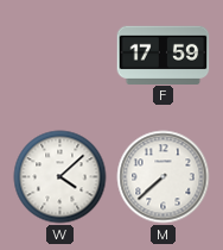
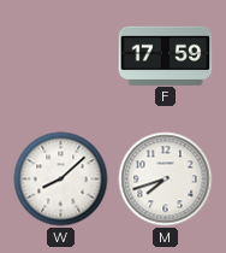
W: 4:08 -> 8:08
M: 7:38 -> 7:42
